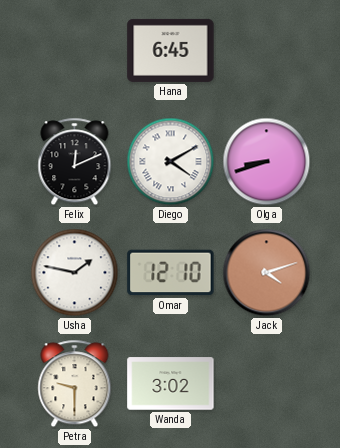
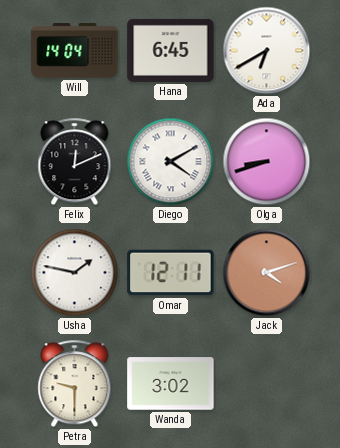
Will: none -> 14:04
Ada: none -> 6:40
Omar: 12:10 -> 12:11
